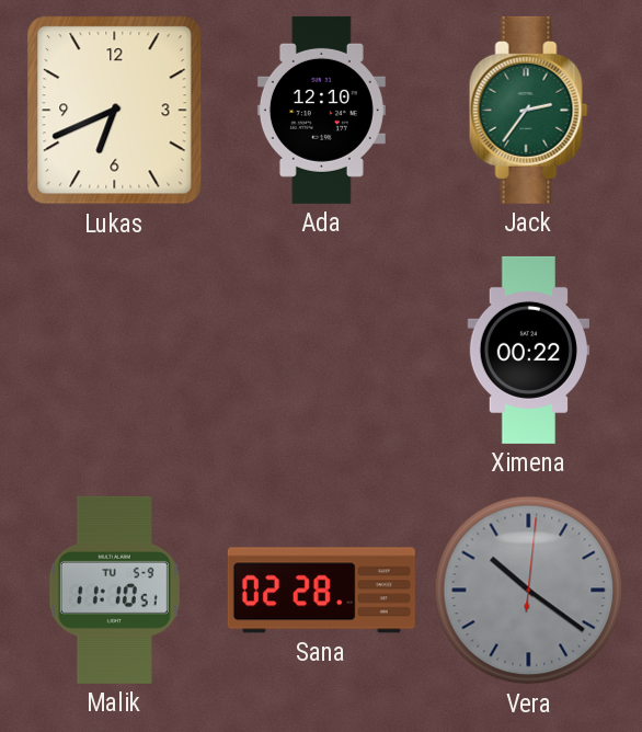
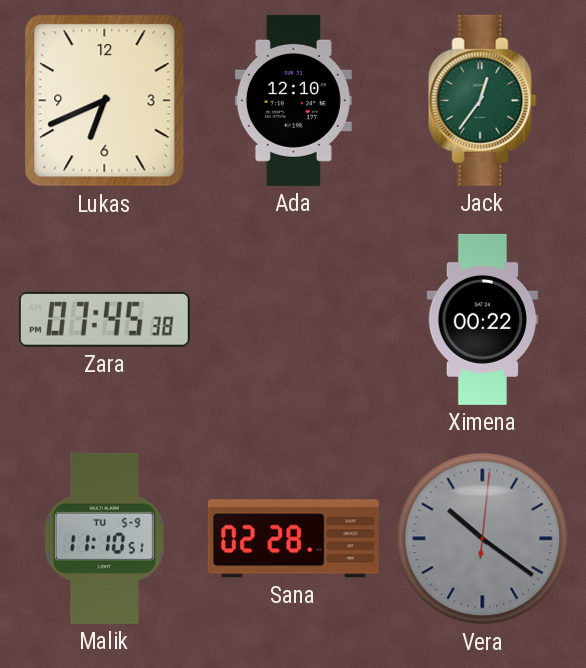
Jack: 2:36 -> 12:36
Zara: none -> 07:45
